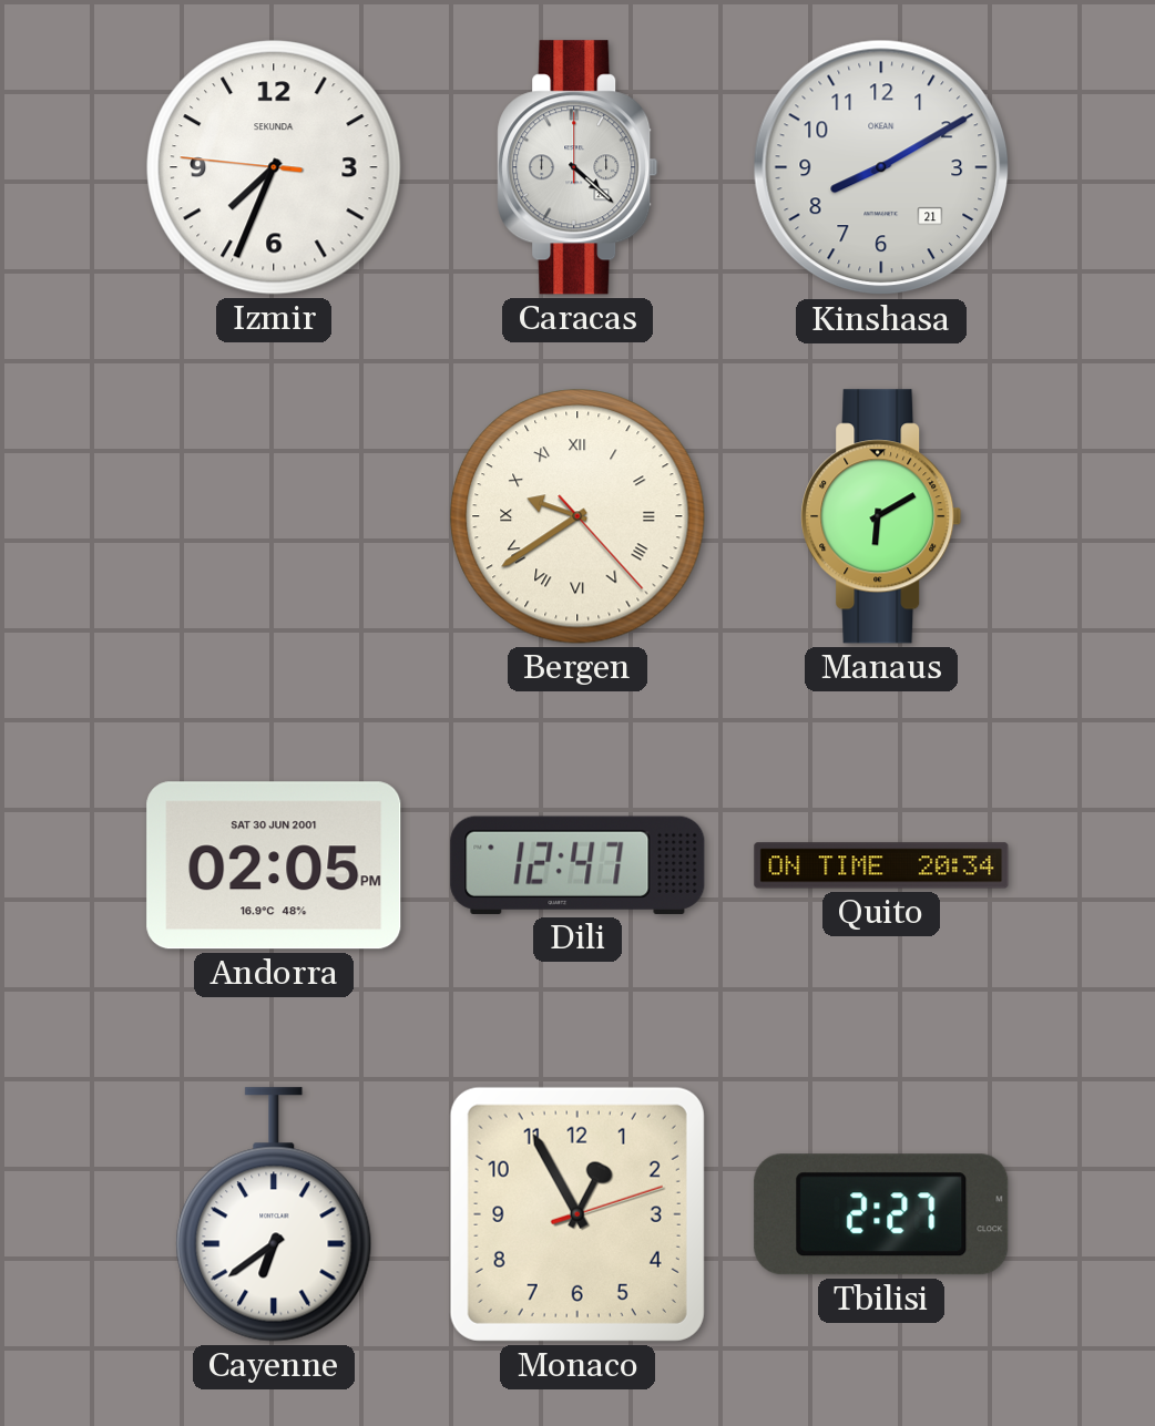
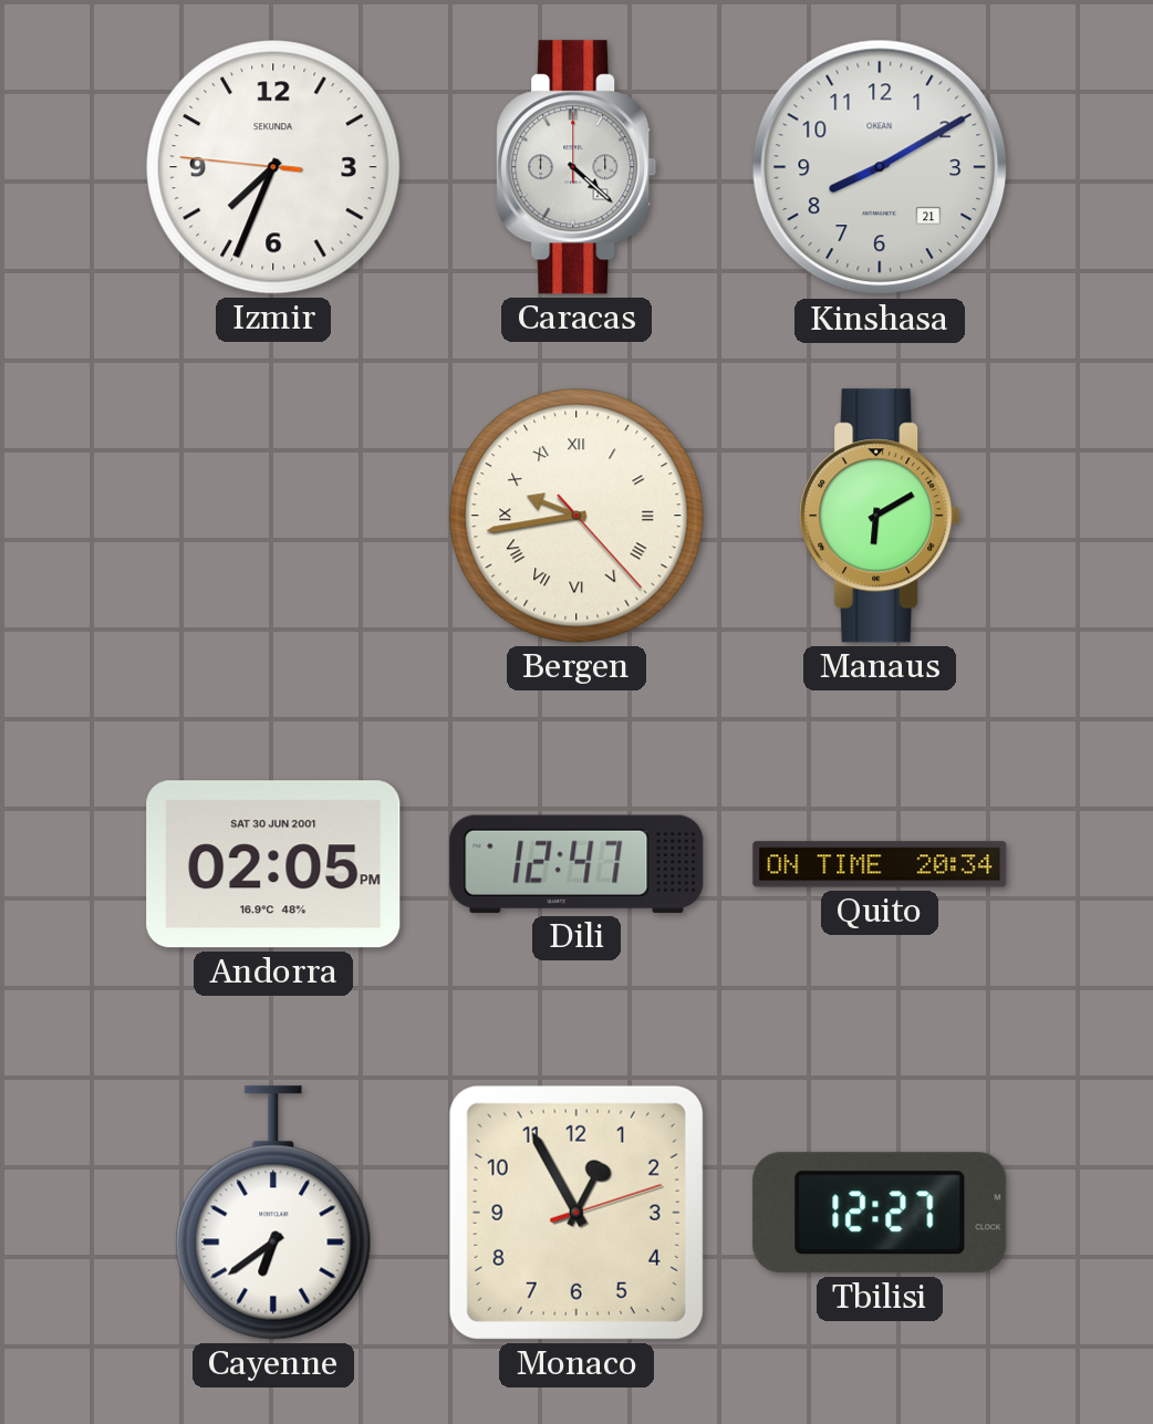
Bergen: 9:39 -> 9:43
Tbilisi: 2:27 -> 12:27
